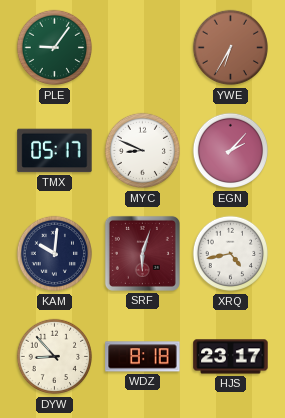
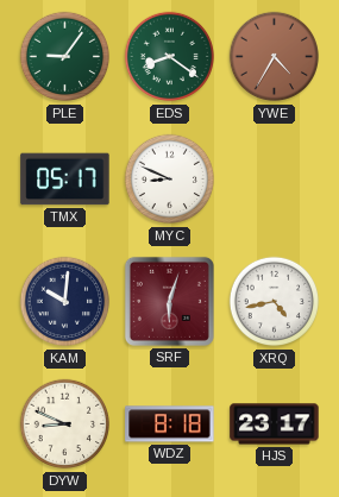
EDS: none -> 8:21
YWE: 6:35 -> 4:35
EGN: 2:07 -> none
DYW: 8:53 -> 8:49
